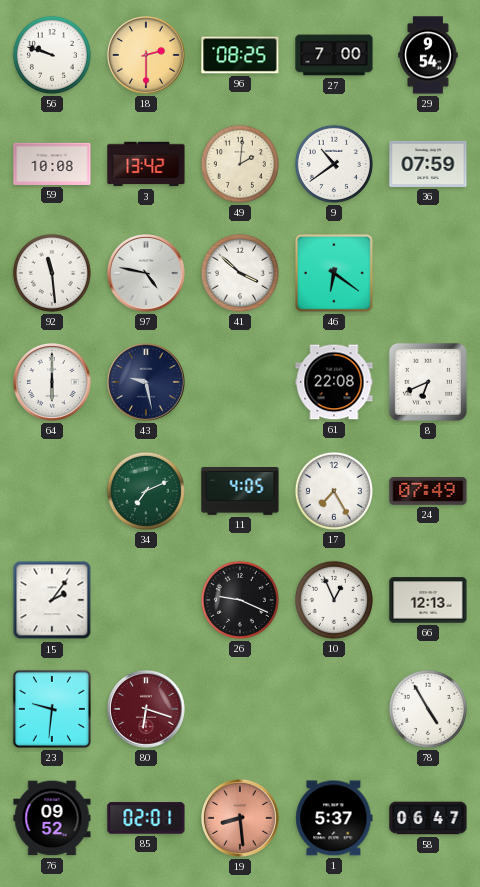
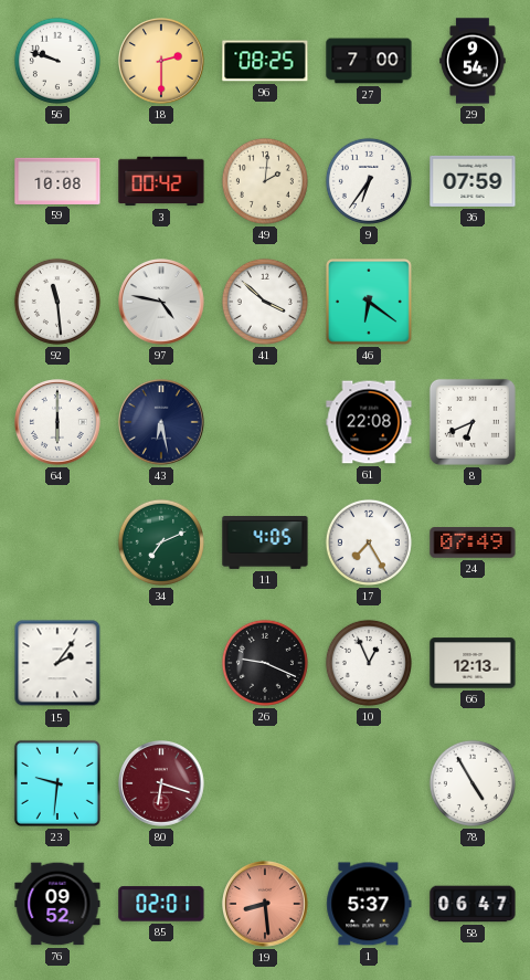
3: 13:42 -> 00:42
9: 10:39 -> 6:36
43: 9:28 -> 6:28
